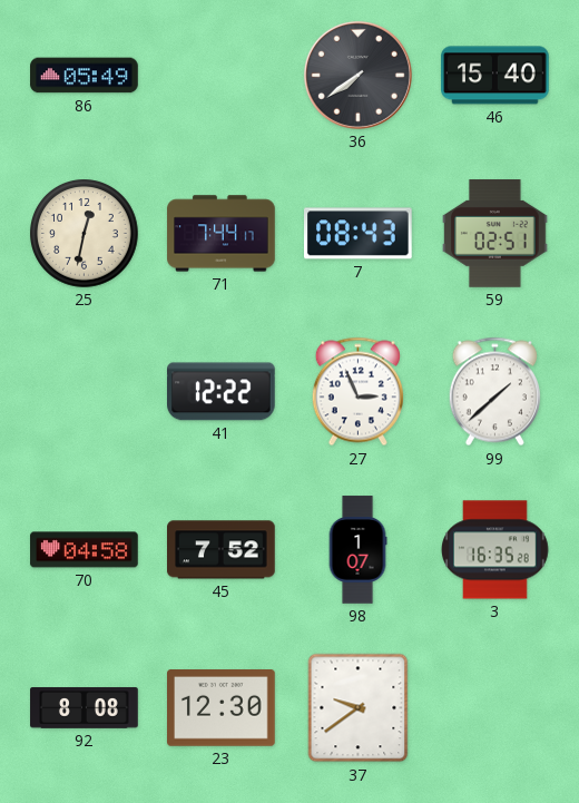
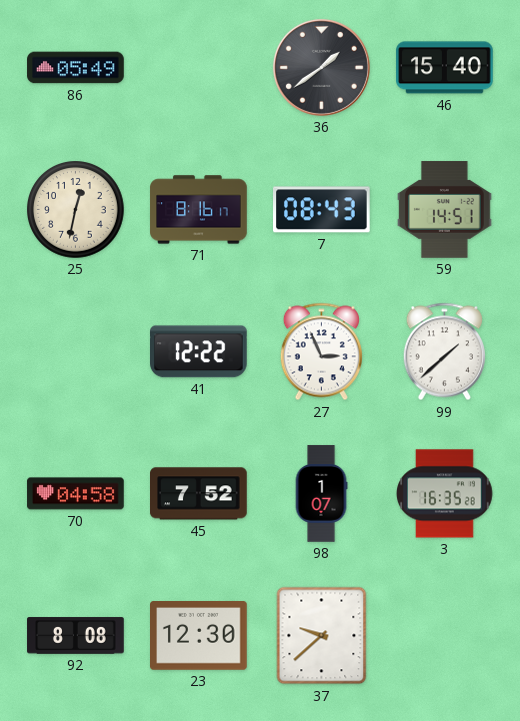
36: 7:39 -> 1:39
71: 7:44 -> 8:16
59: 02:51 -> 14:51
37: 9:39 -> 9:38
